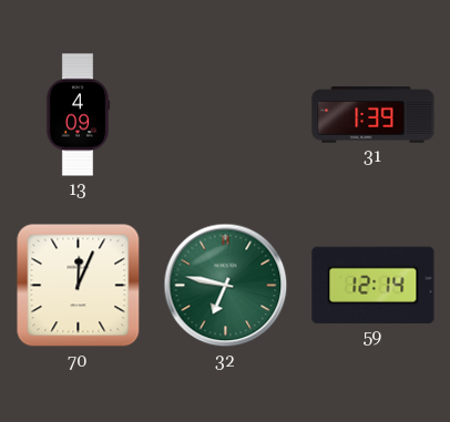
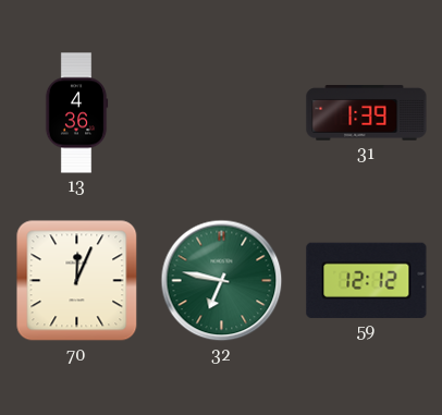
13: 4:09 -> 4:36
59: 12:14 -> 12:12
